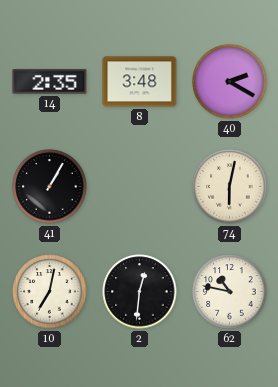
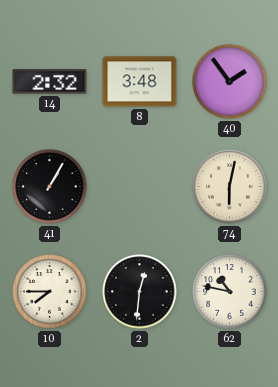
14: 2:35 -> 2:32
40: 2:20 -> 1:54
10: 7:02 -> 7:45
